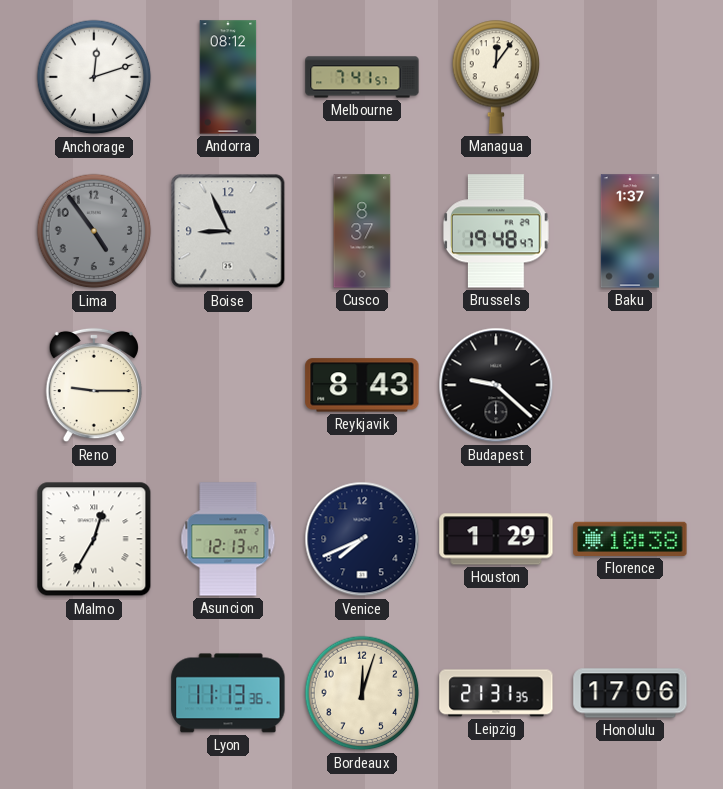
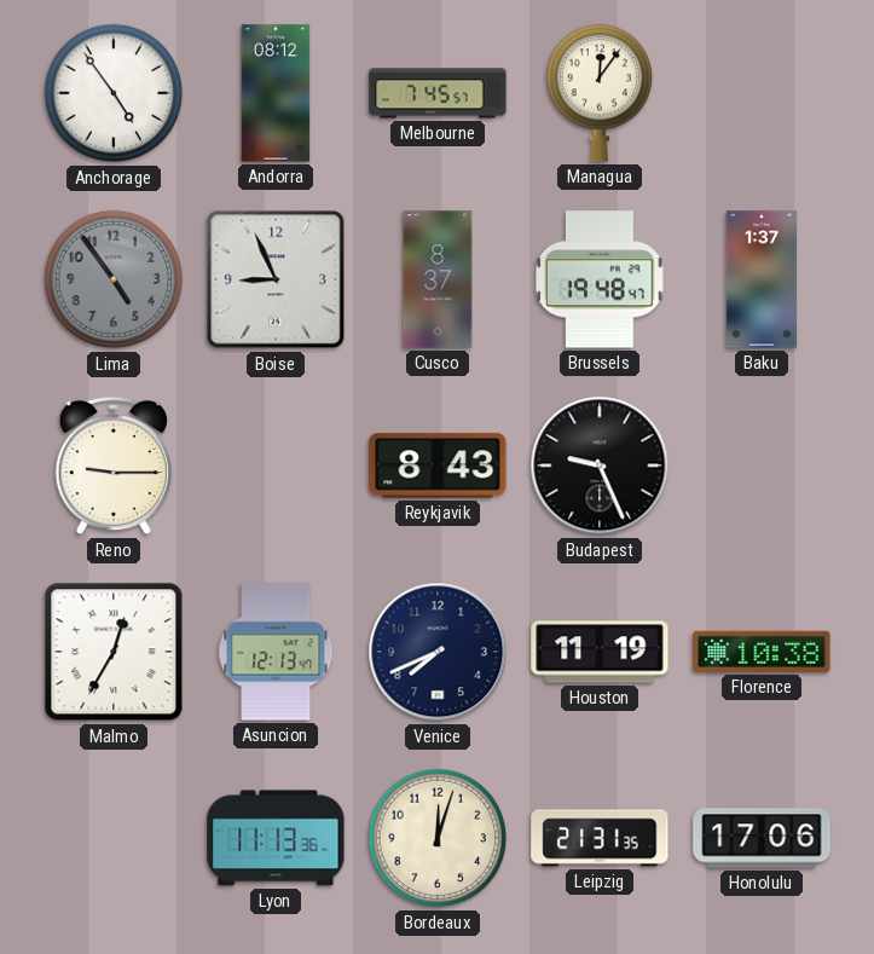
Anchorage: 12:12 -> 4:54
Melbourne: 7:41 -> 7:45
Budapest: 9:22 -> 9:26
Houston: 1:29 -> 11:19
